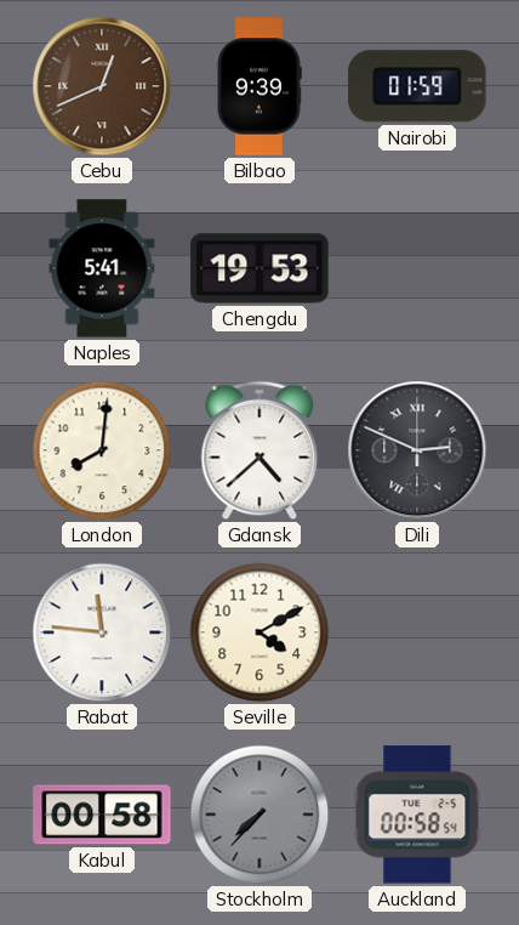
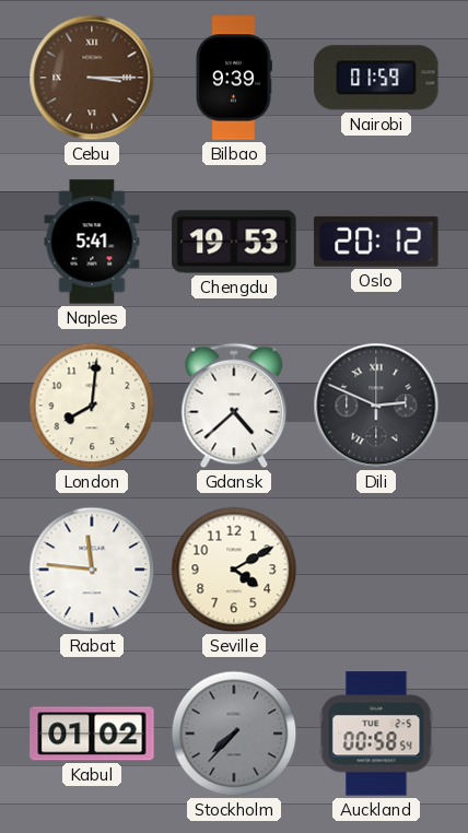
Cebu: 12:41 -> 3:15
Oslo: none -> 20:12
Kabul: 00:58 -> 01:02
